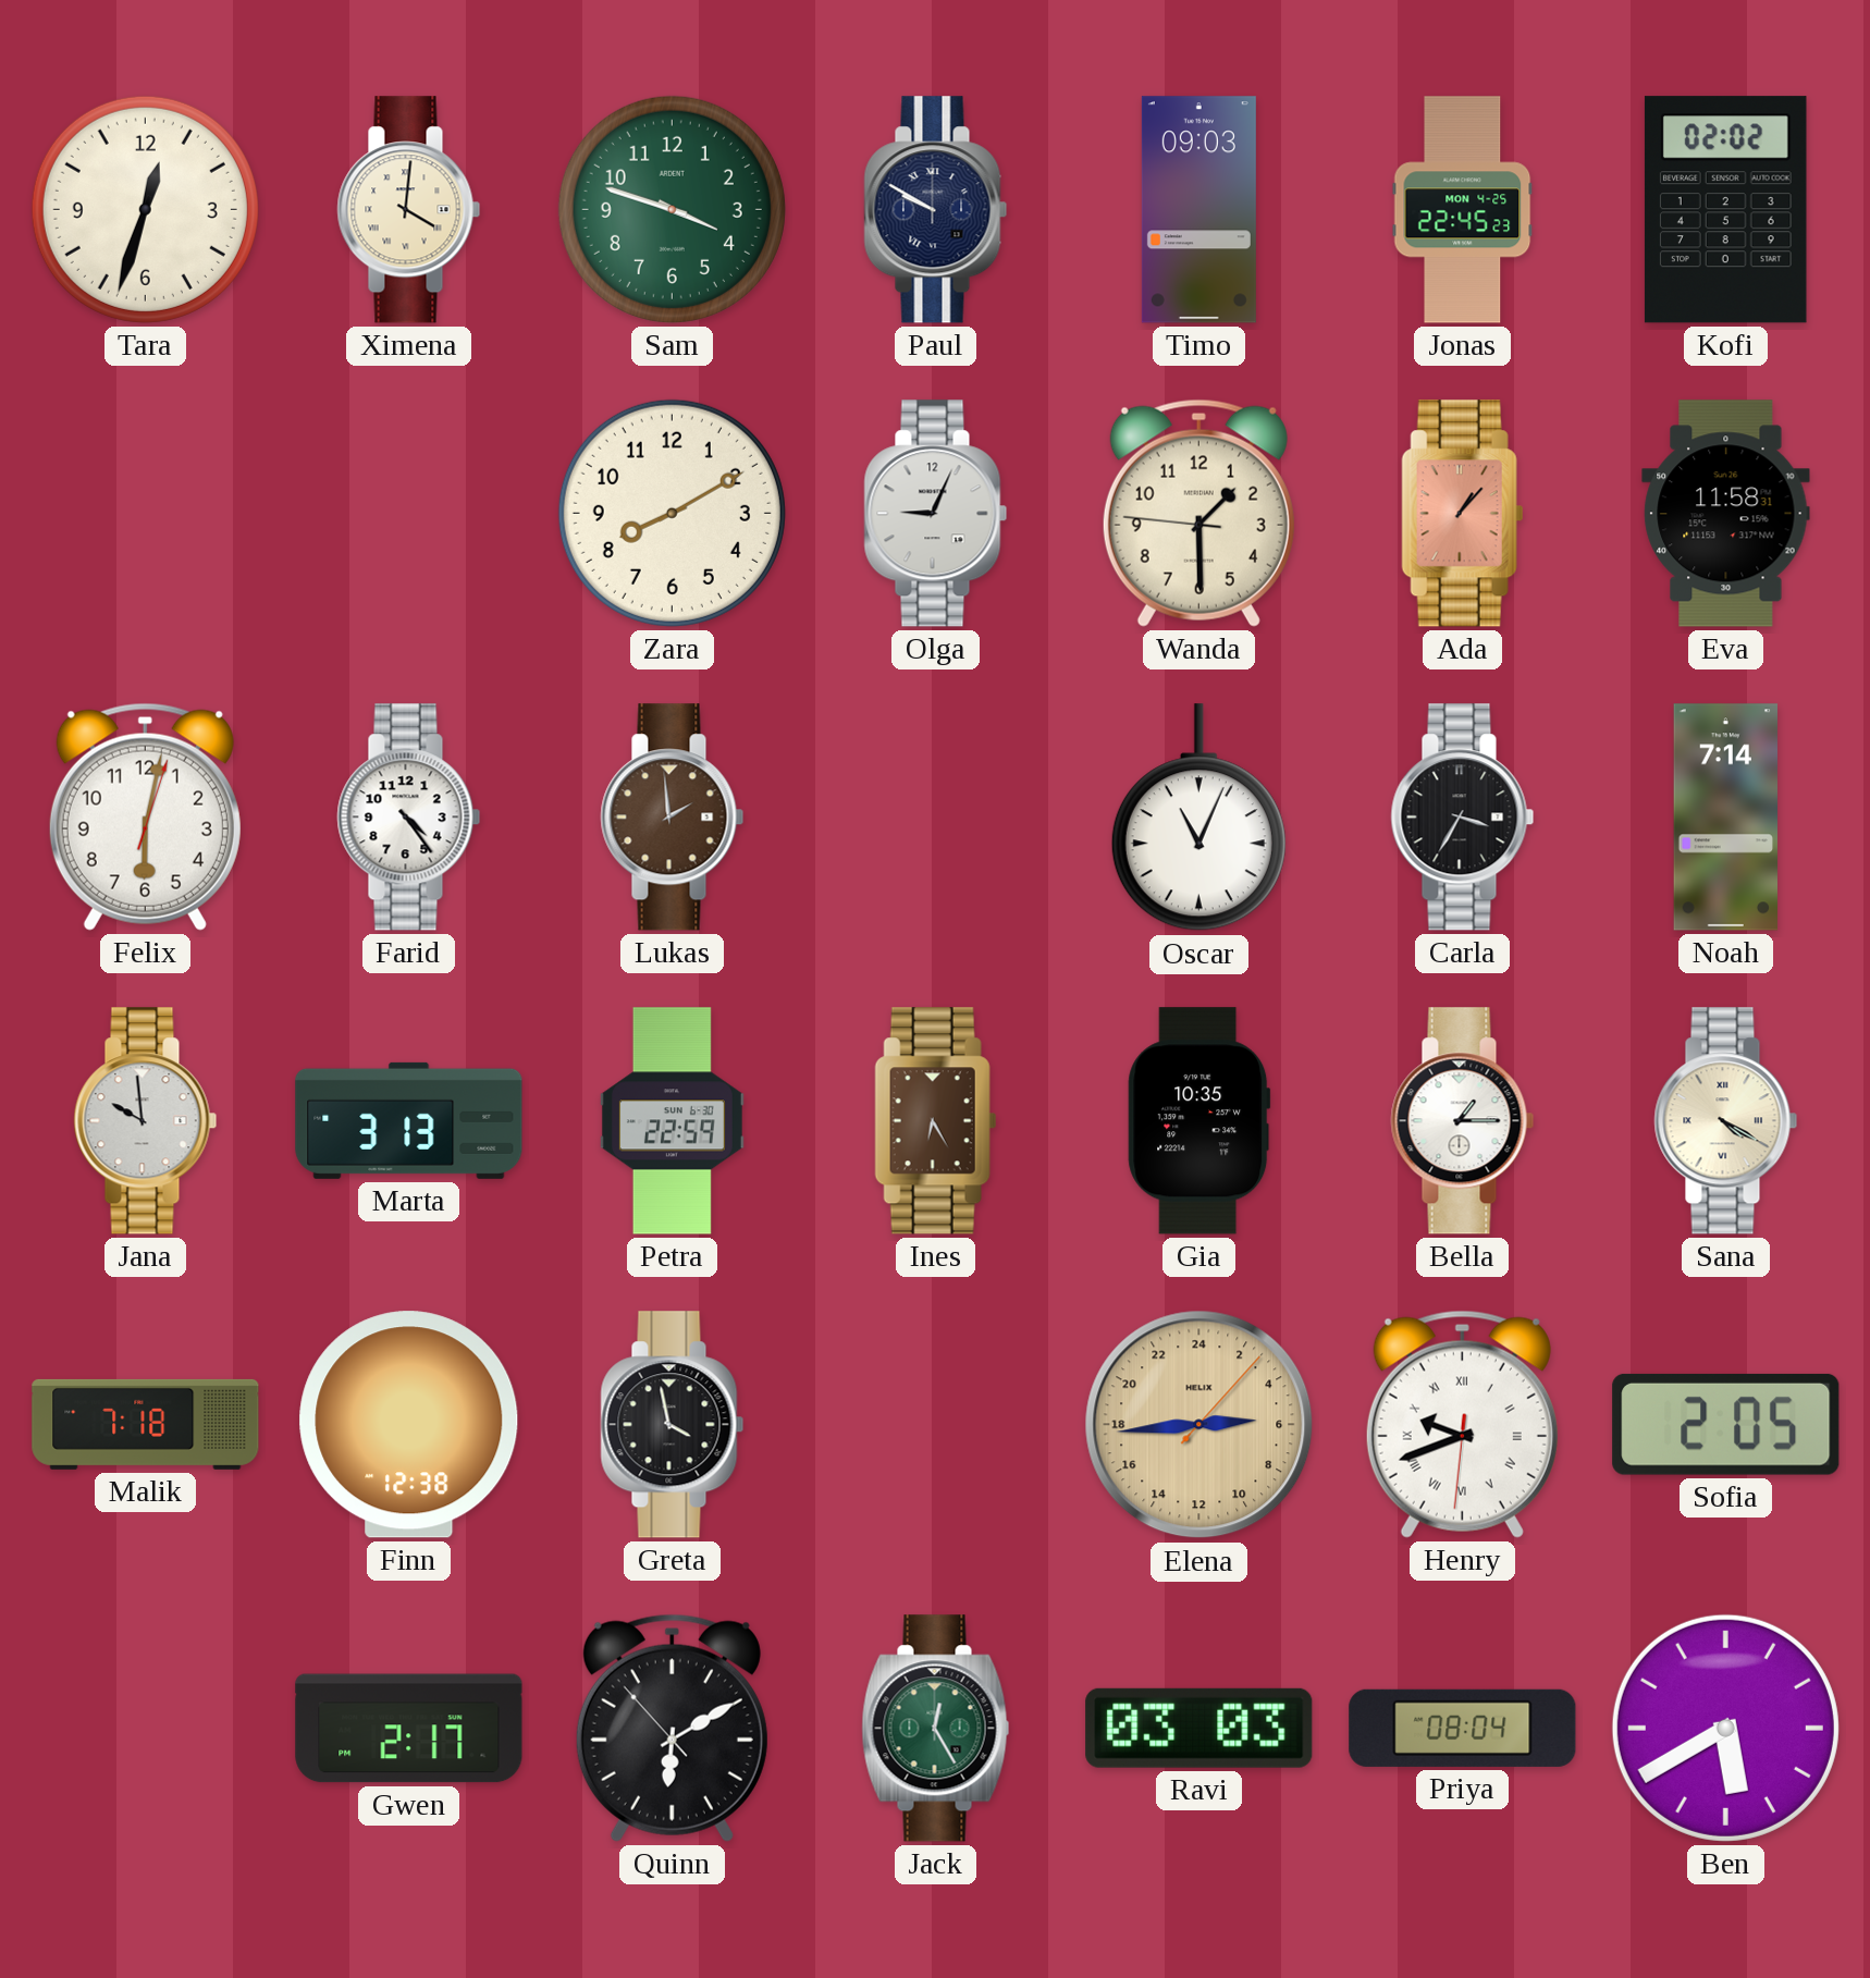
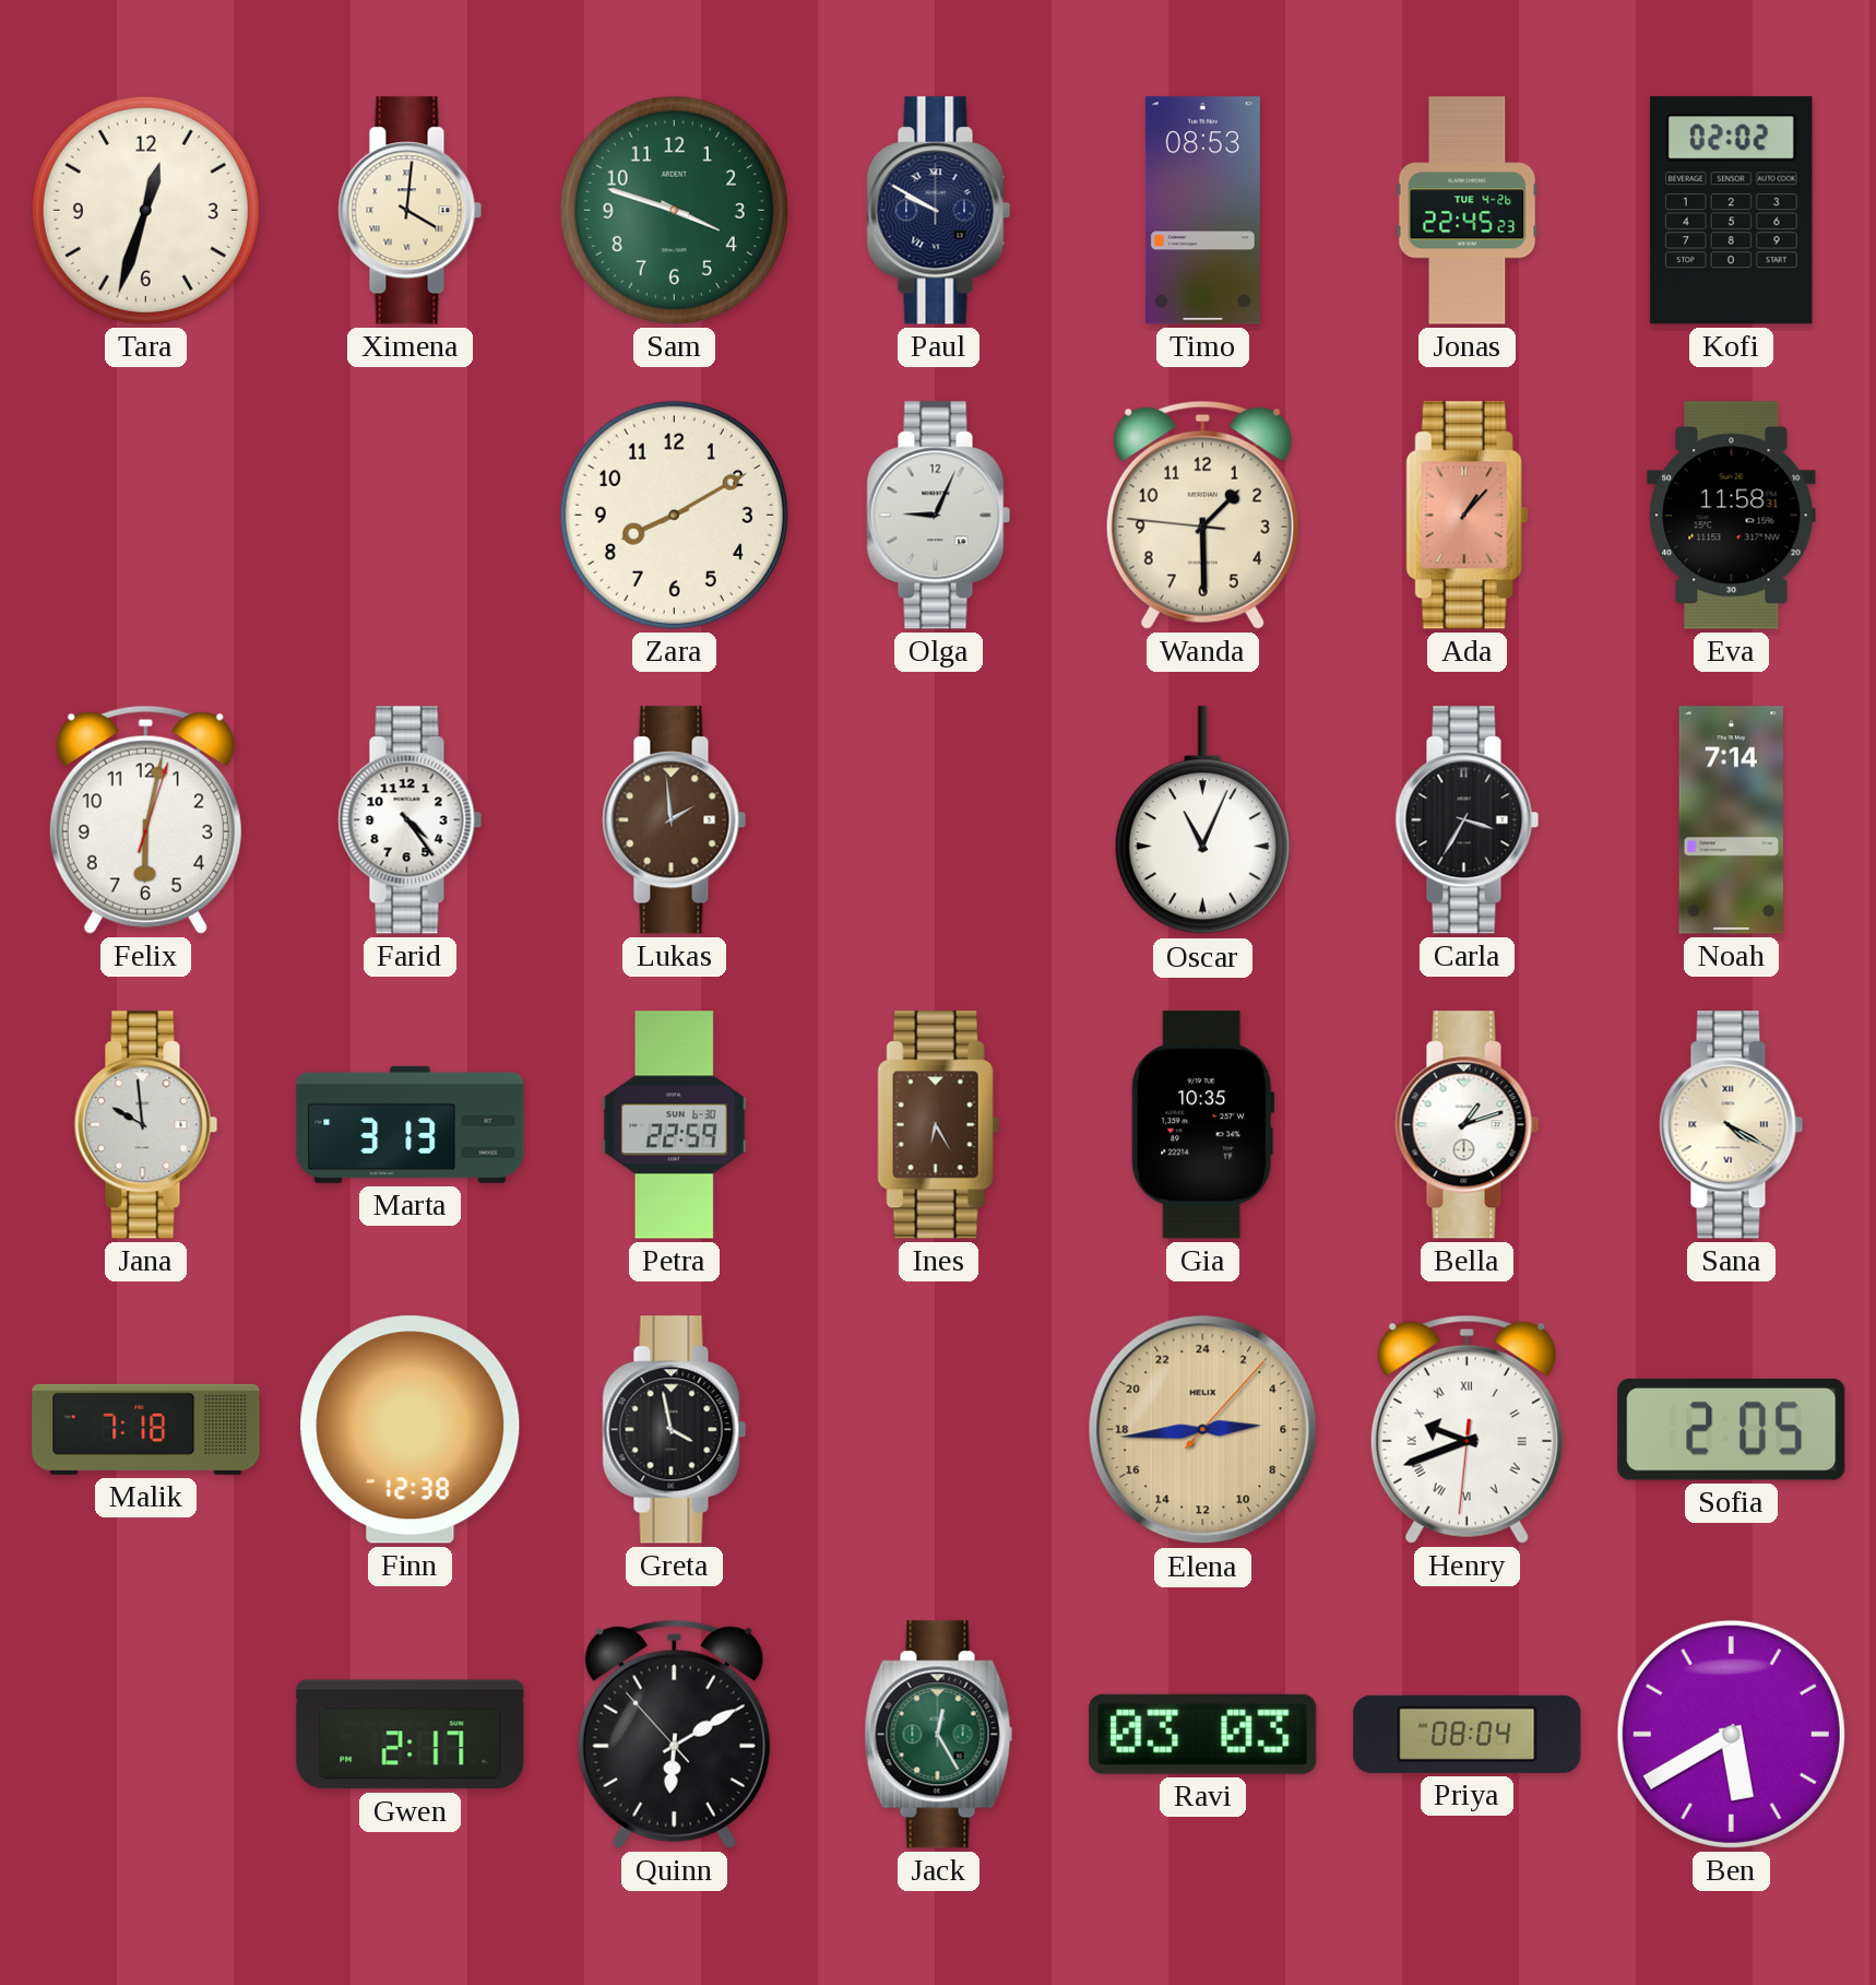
Timo: 09:03 -> 08:53
Jonas date: MON 4-25 -> TUE 4-26
Bella: 1:15 -> 1:12
